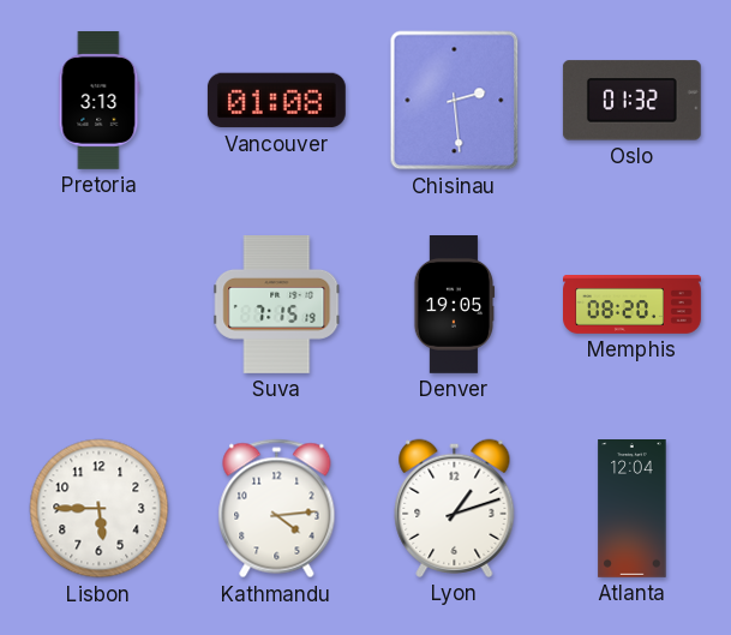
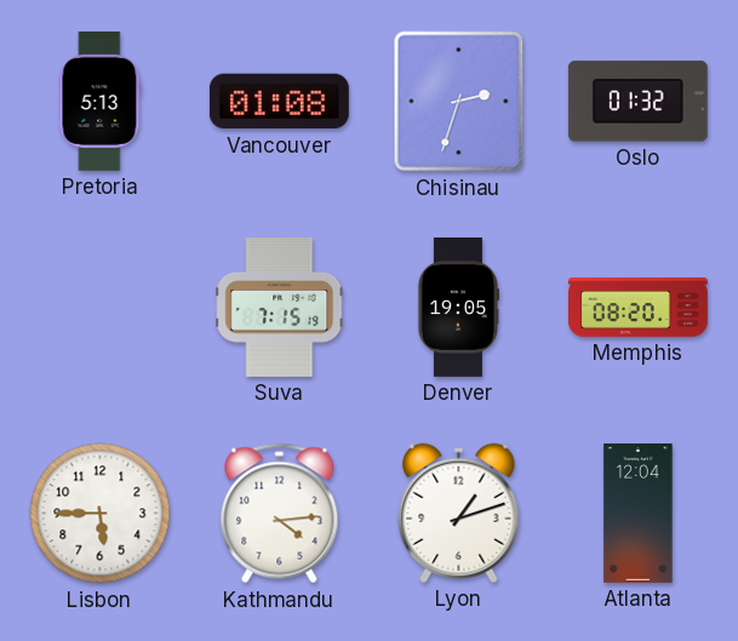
Pretoria: 3:13 -> 5:13
Chisinau: 2:29 -> 2:33
